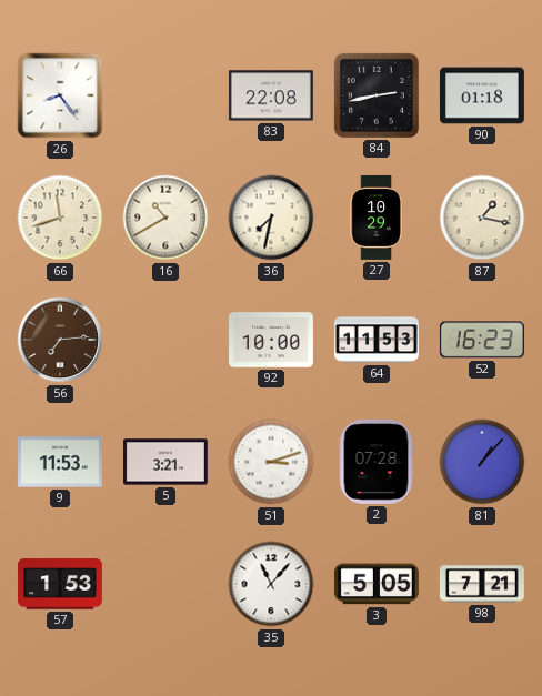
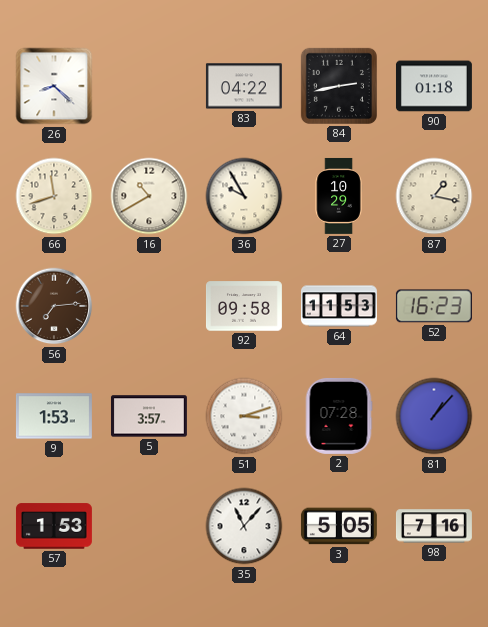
26: 8:24 -> 8:22
83: 22:08 -> 04:22
36: 7:32 -> 9:55
92: 10:00 -> 09:58
9: 11:53 -> 1:53
5: 3:21 -> 3:57
98: 7:21 -> 7:16
